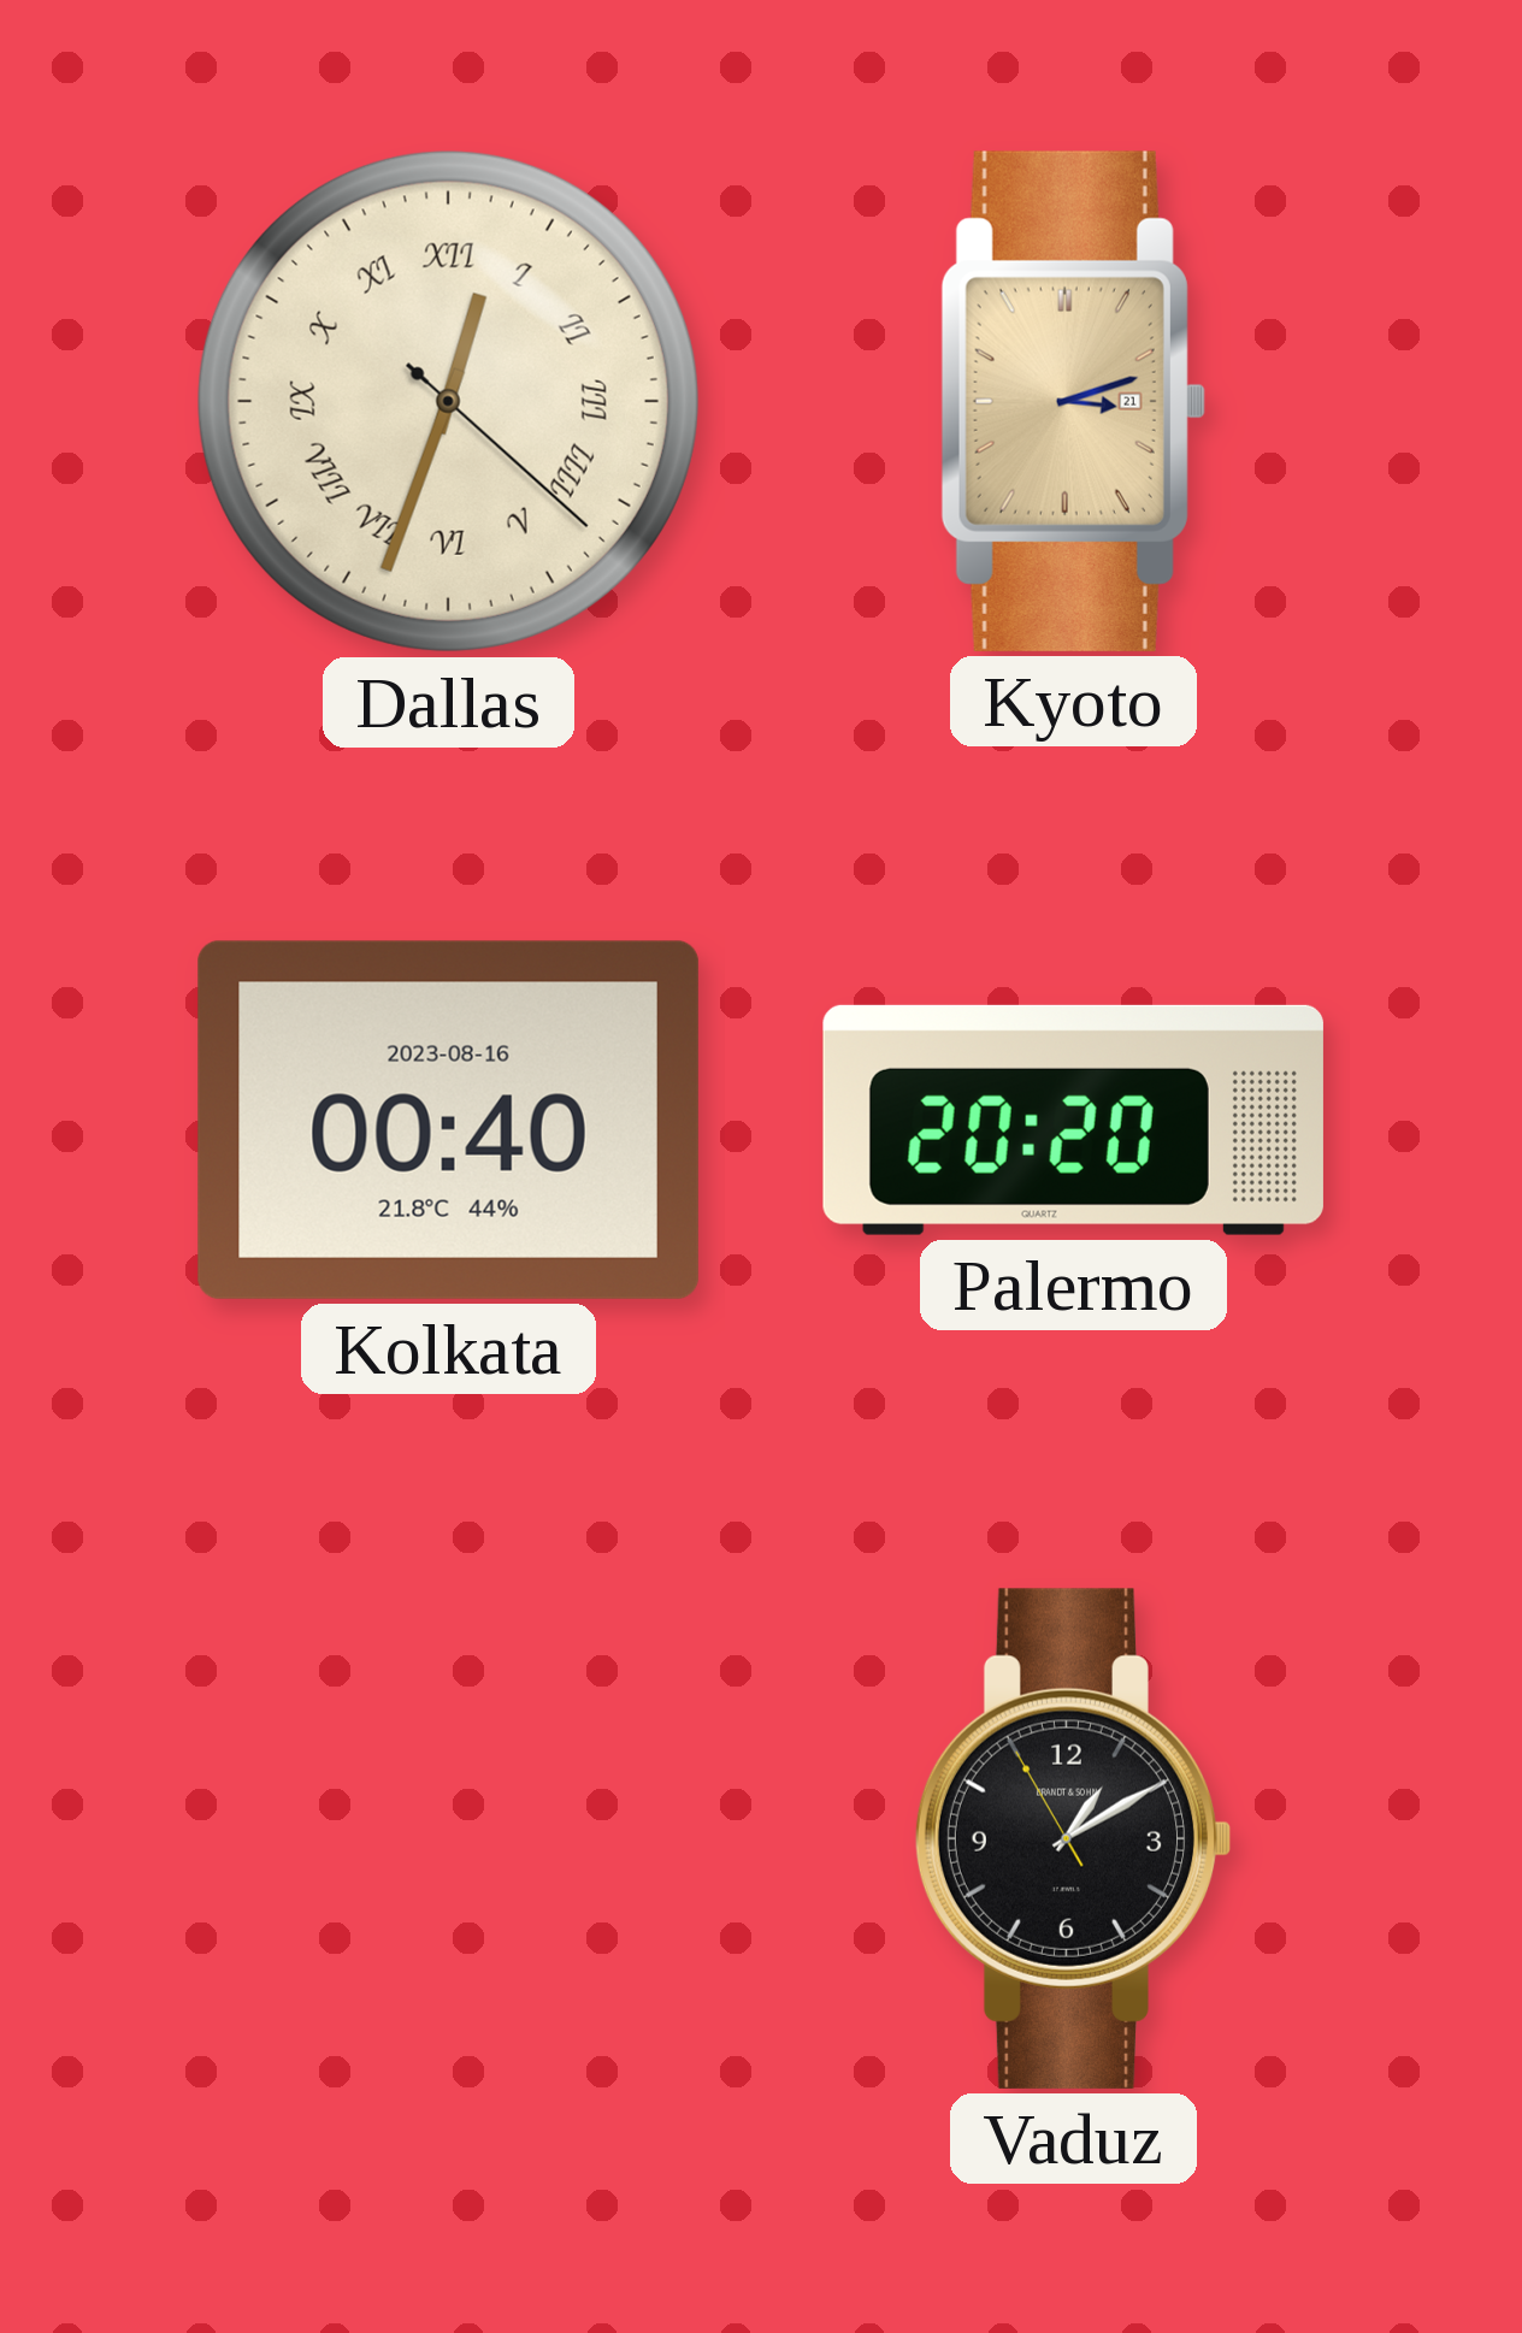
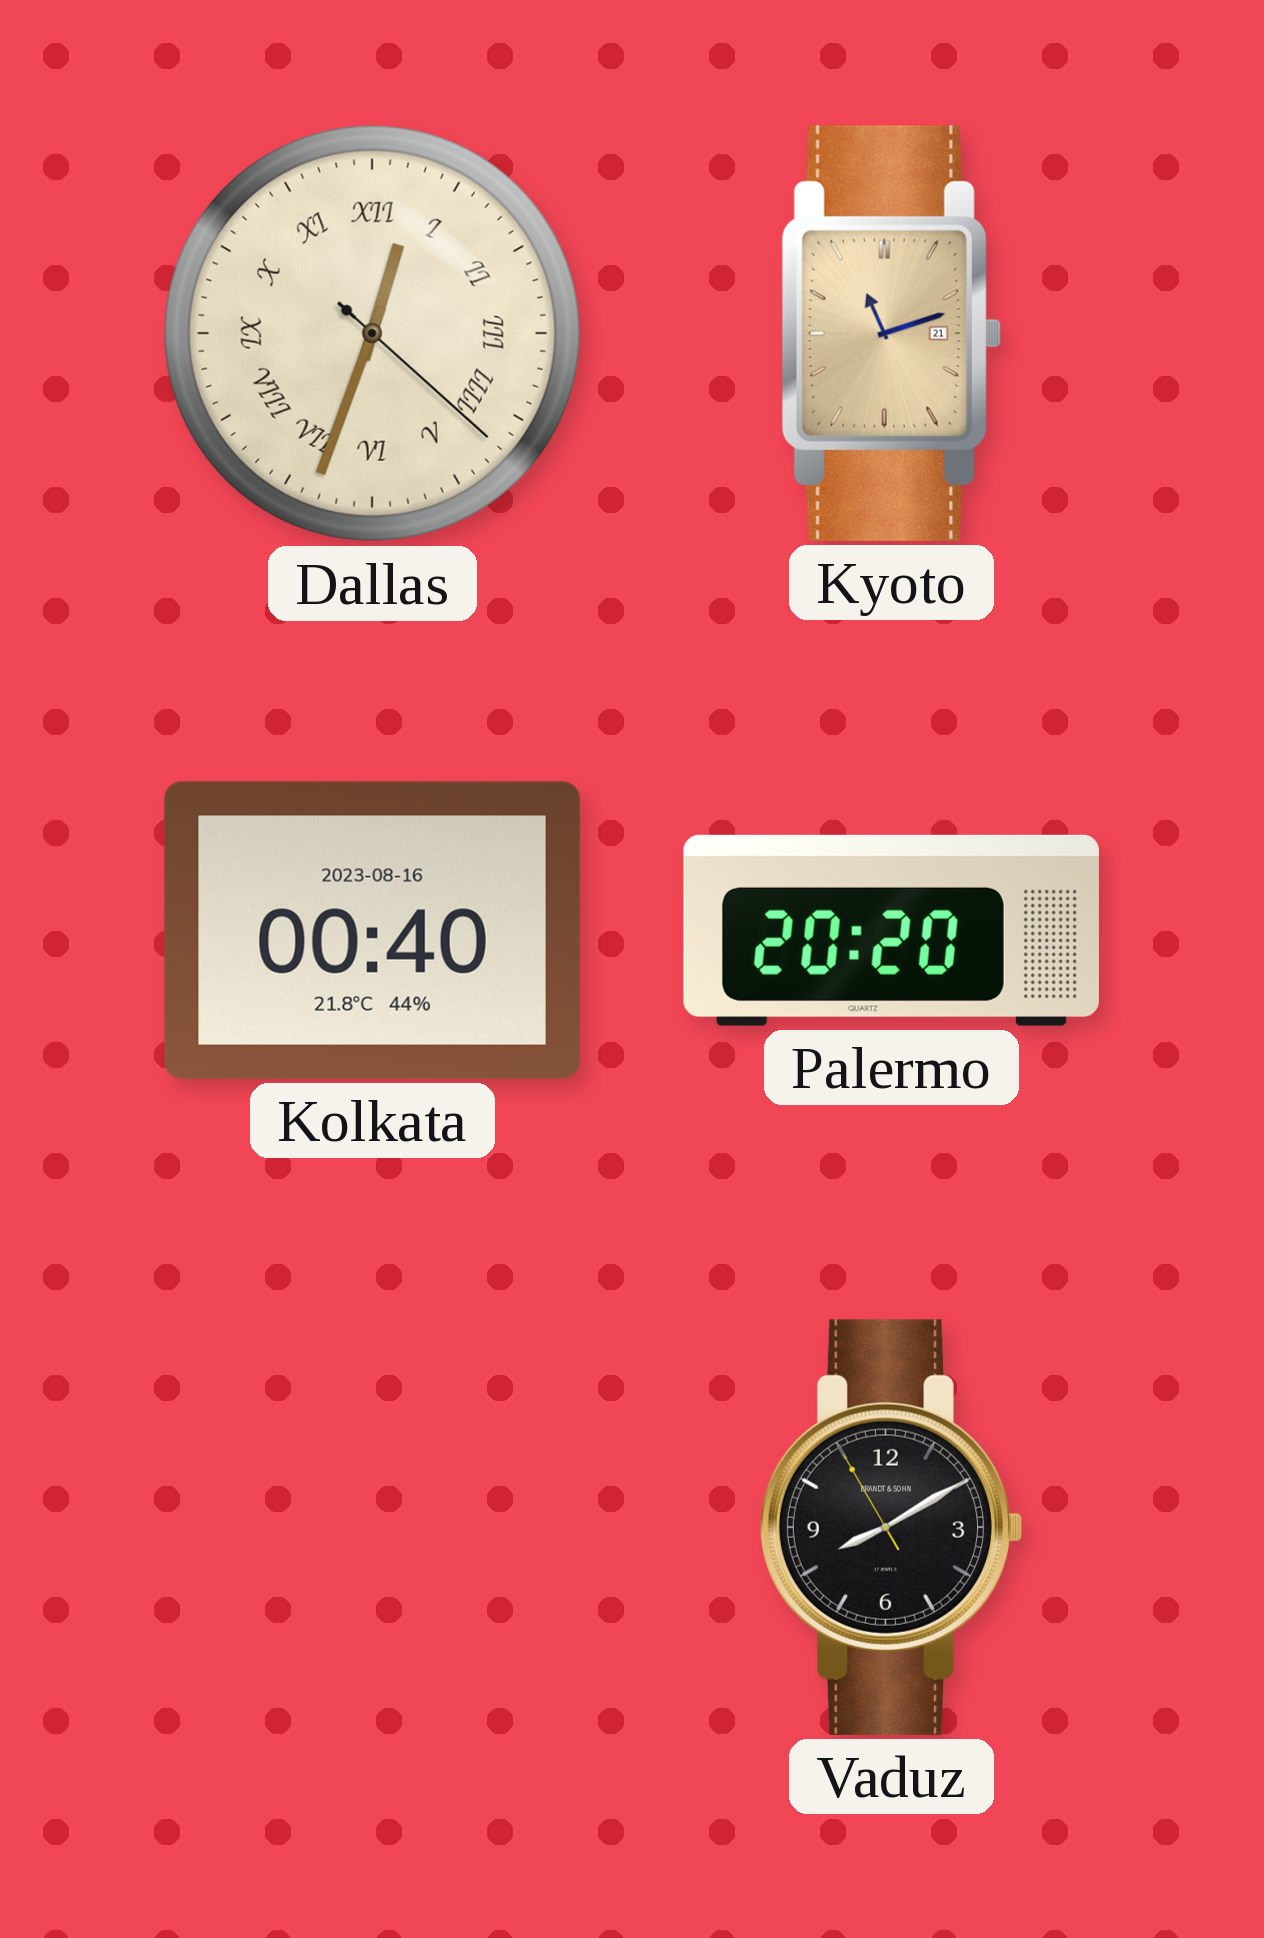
Kyoto: 3:12 -> 11:12
Vaduz: 1:09 -> 8:09
